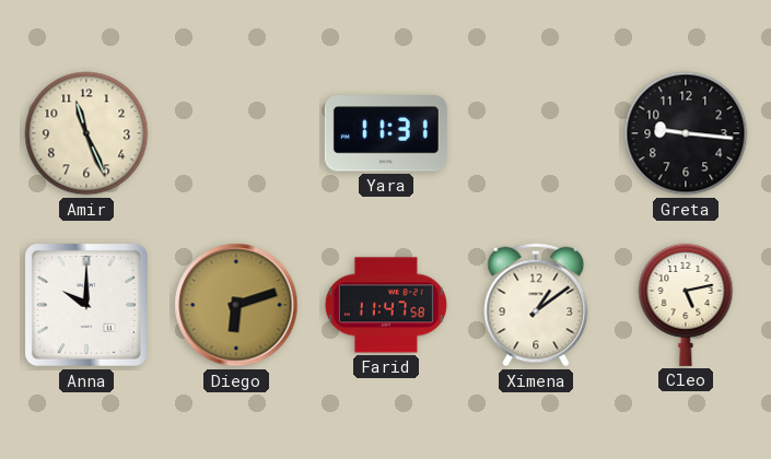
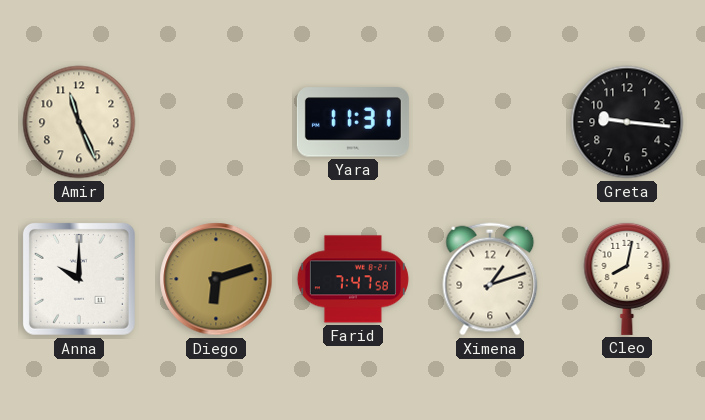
Farid: 11:47 -> 7:47
Ximena: 1:09 -> 1:12
Cleo: 5:13 -> 8:02
